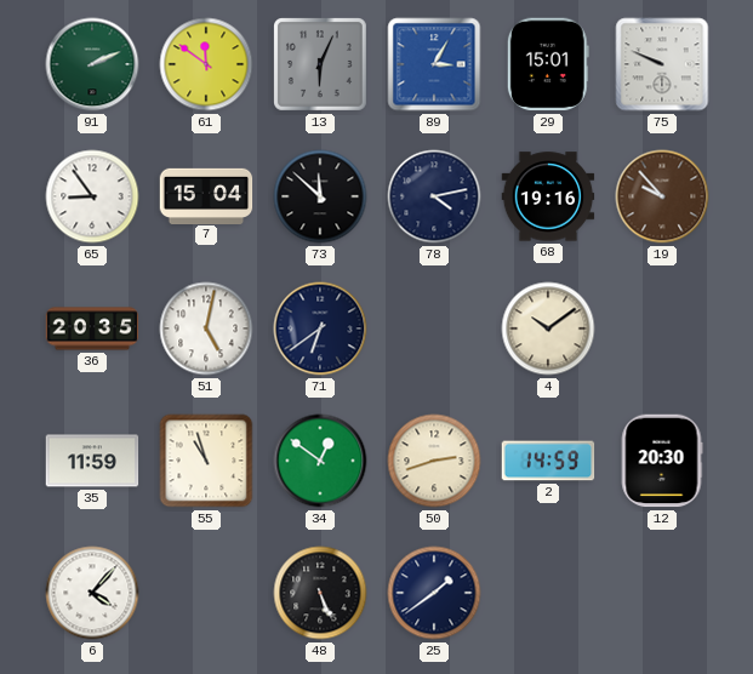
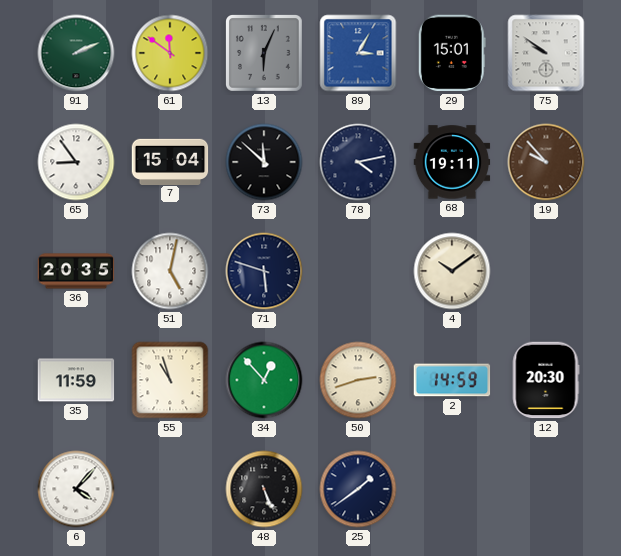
75: 9:49 -> 9:51
68: 19:16 -> 19:11
71: 6:39 -> 5:48
34: 12:51 -> 12:53
